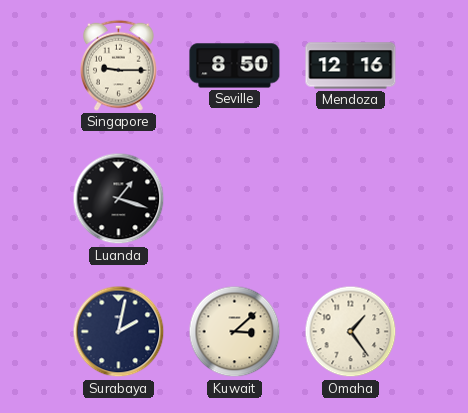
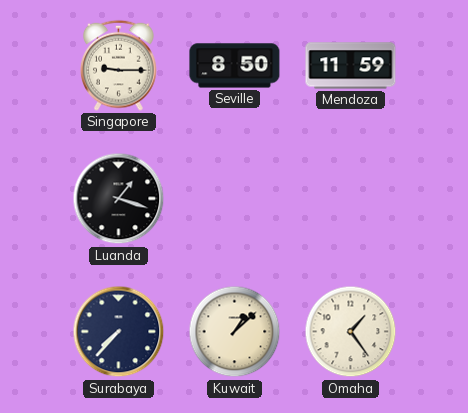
Mendoza: 12:16 -> 11:59
Surabaya: 2:02 -> 7:37
Kuwait: 3:08 -> 1:08
